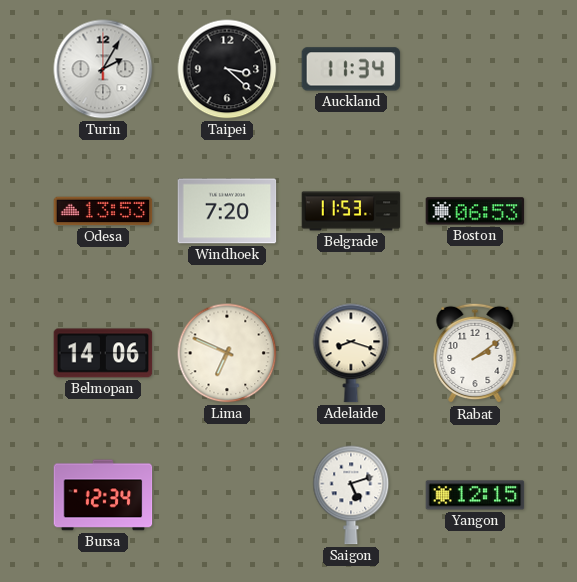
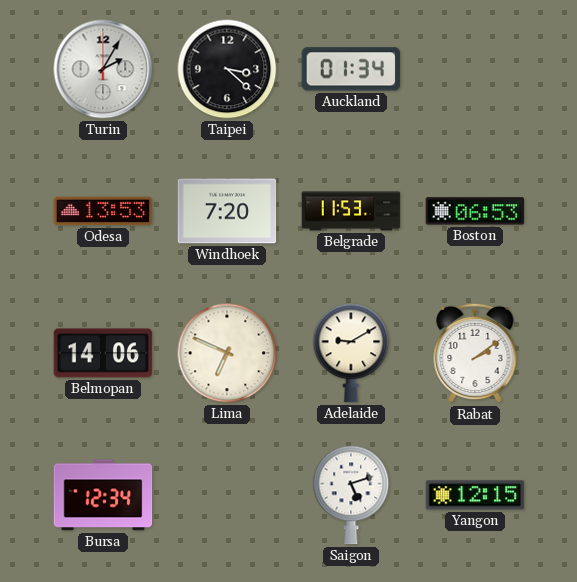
Auckland: 11:34 -> 01:34
Adelaide: 8:18 -> 9:10
